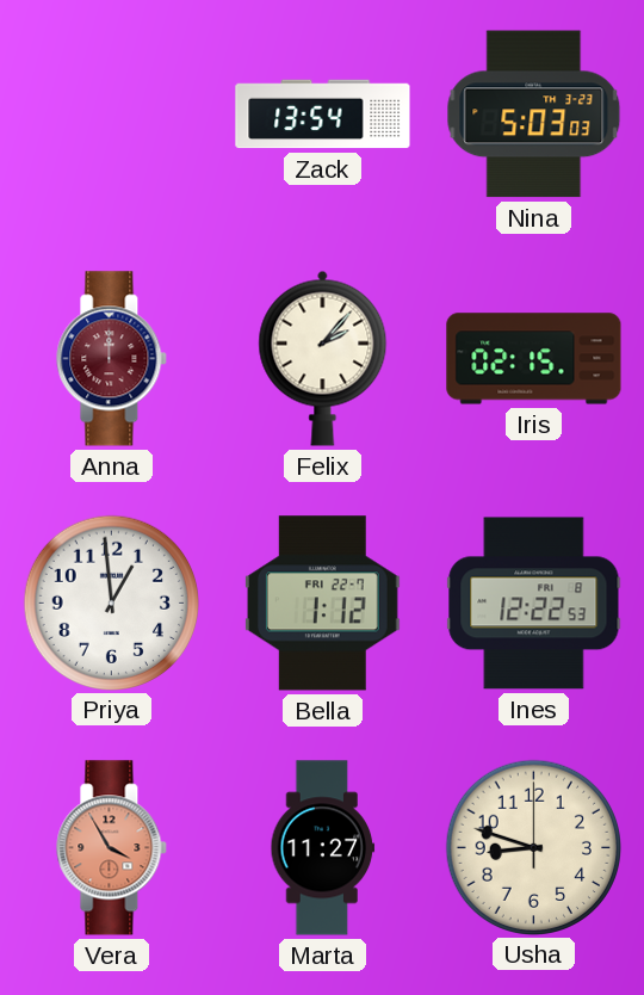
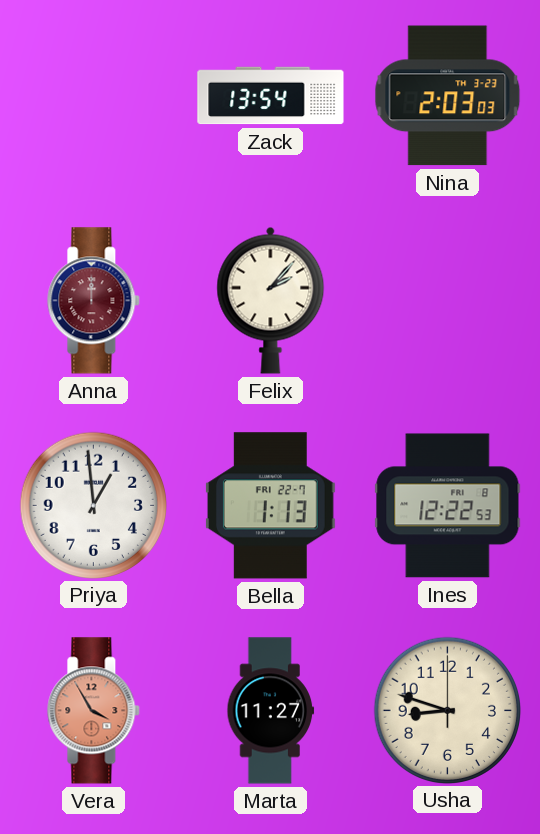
Nina: 5:03 -> 2:03
Iris: 02:15 -> none
Bella: 1:12 -> 1:13
